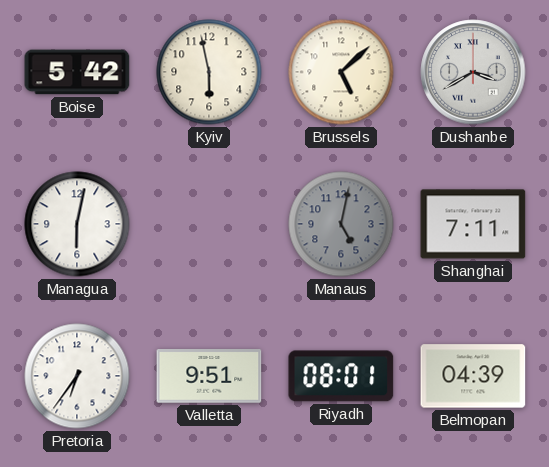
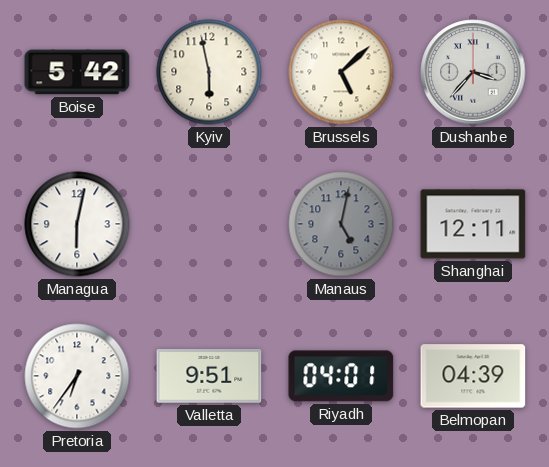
Dushanbe: 3:40 -> 3:37
Shanghai: 7:11 -> 12:11
Riyadh: 08:01 -> 04:01
